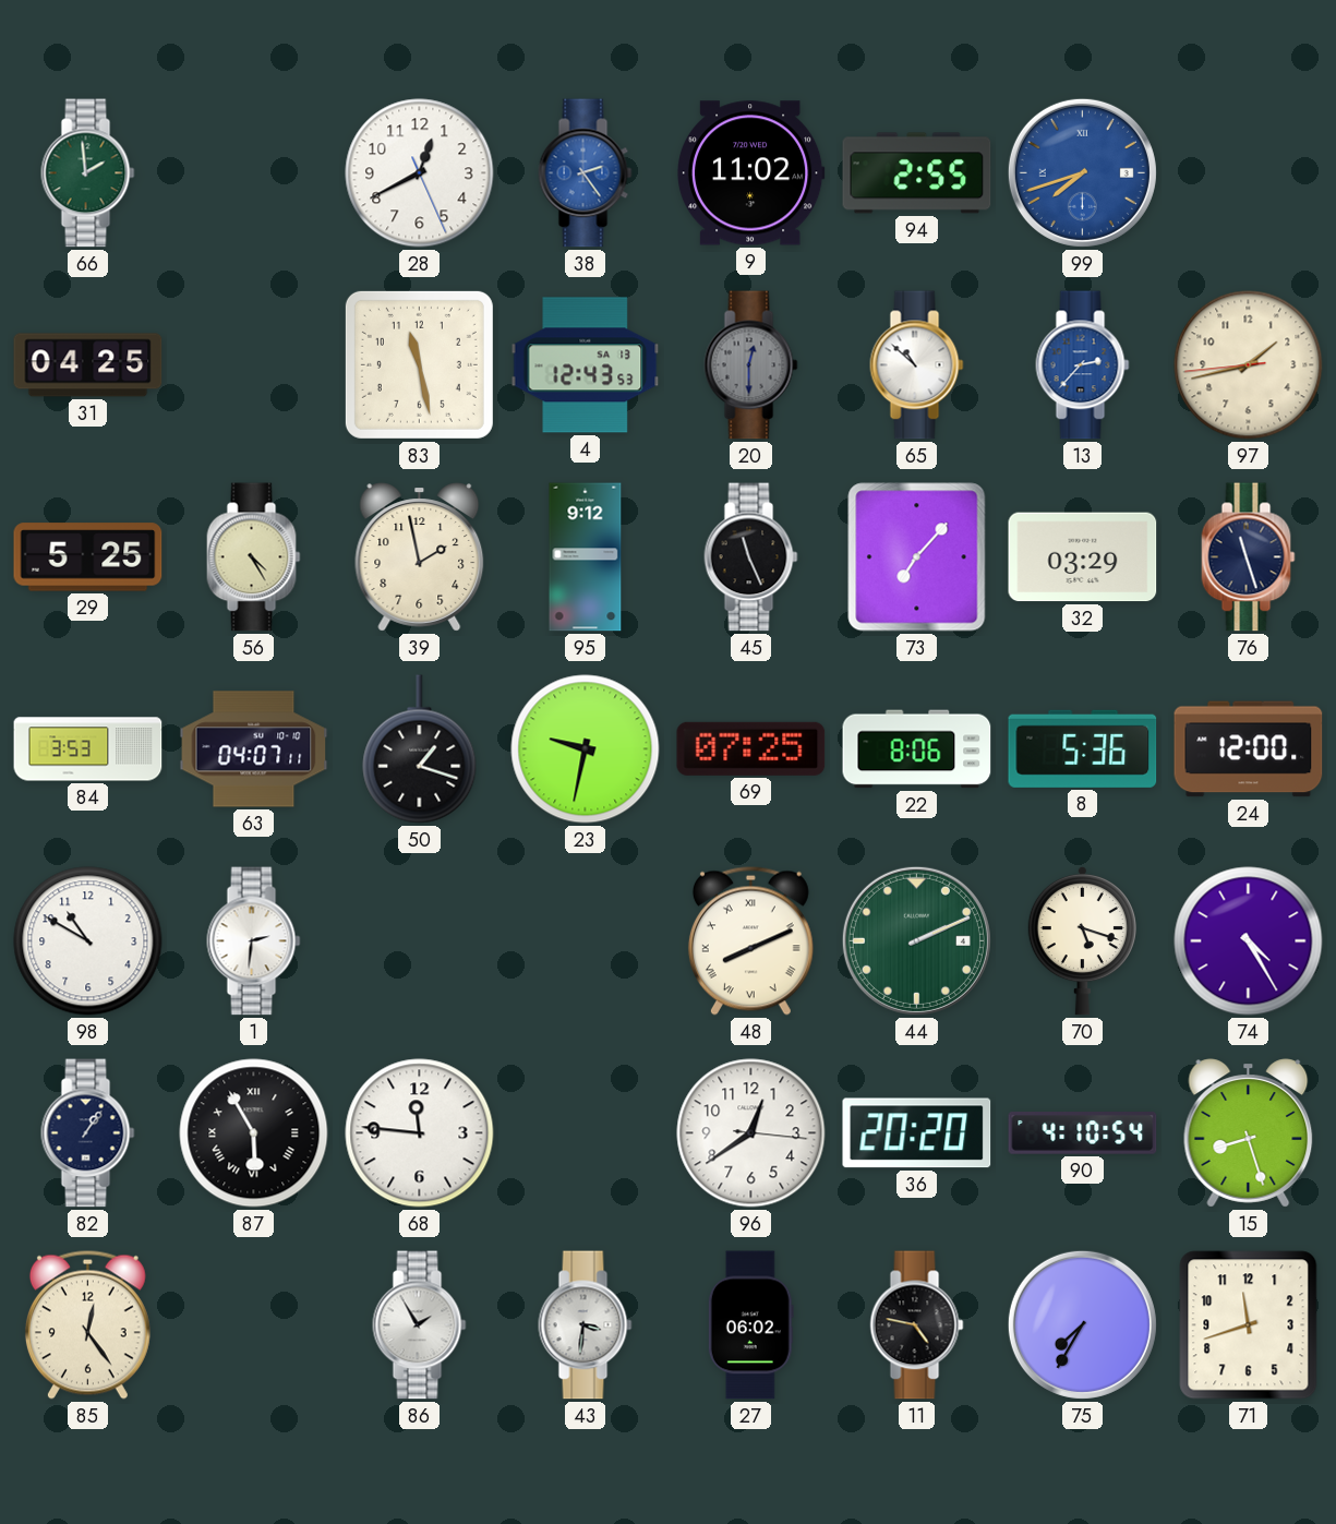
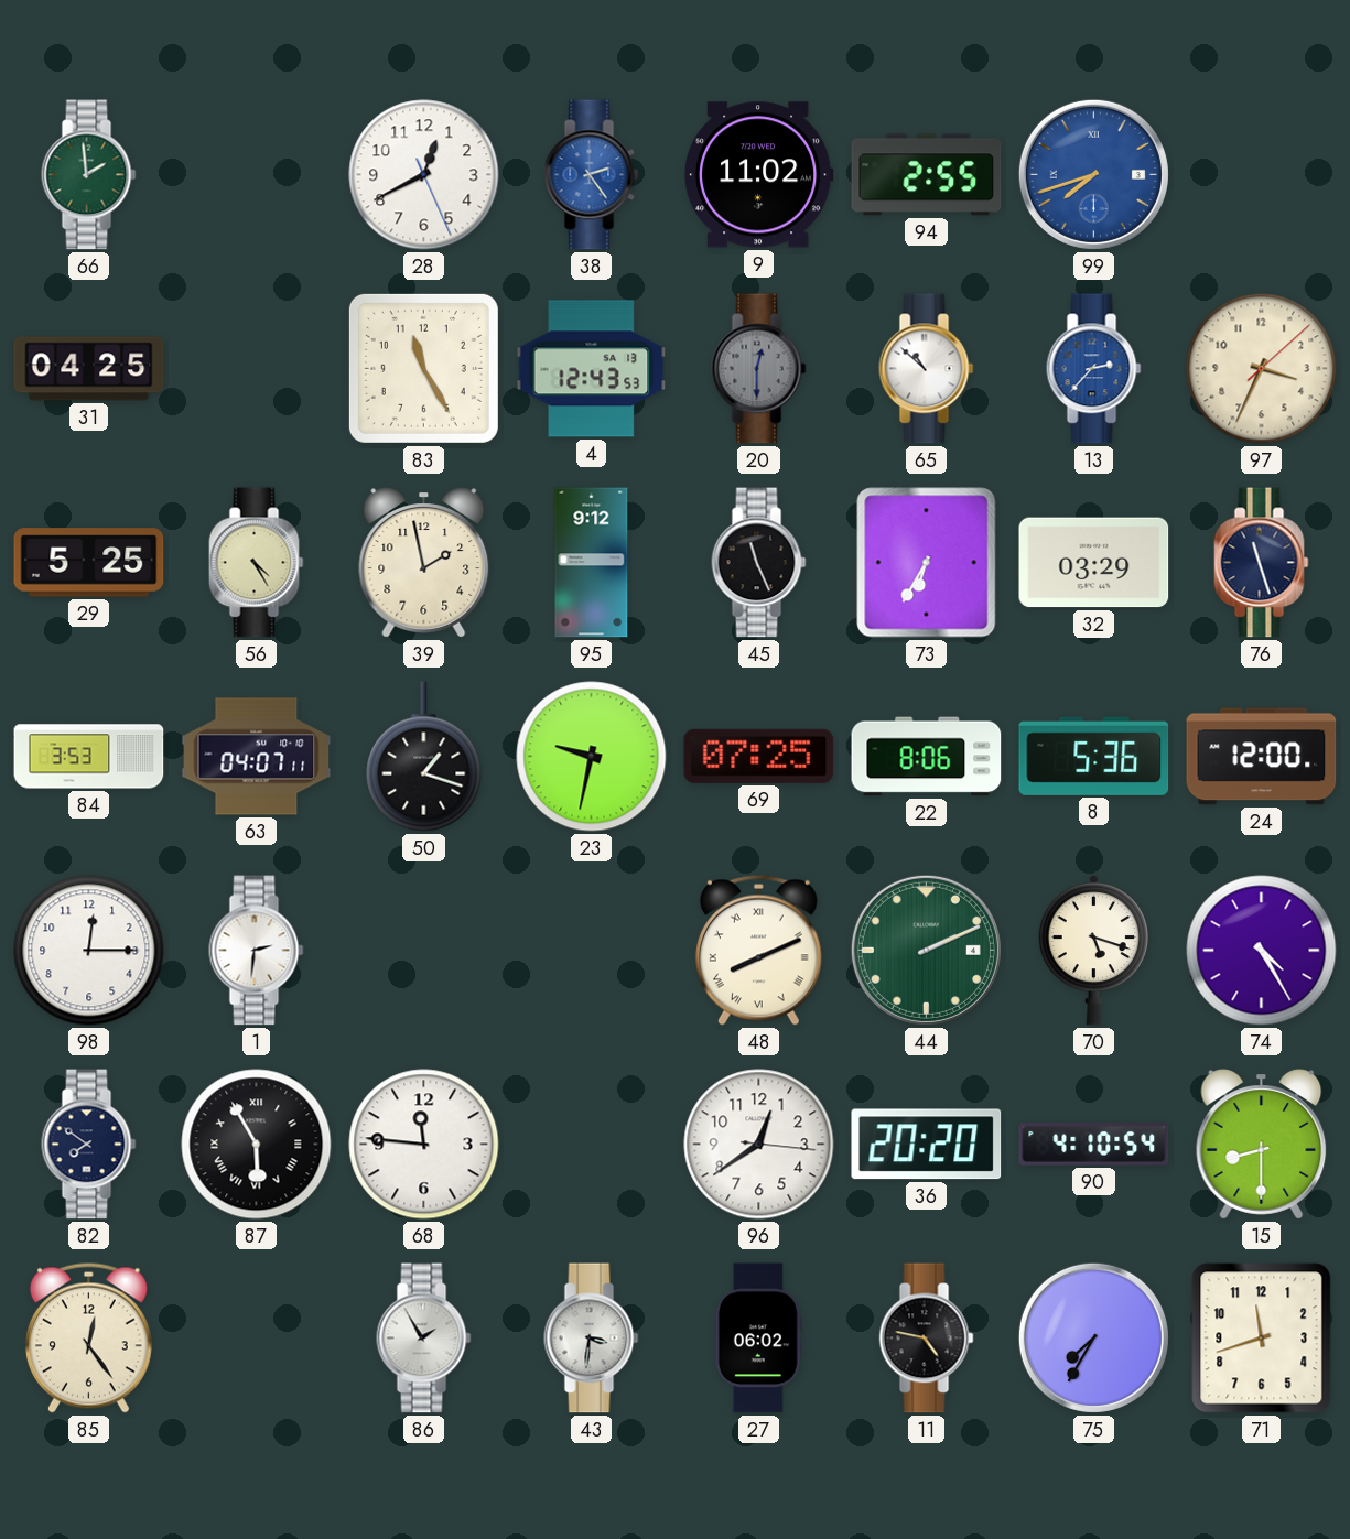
83: 11:28 -> 11:25
97: 1:42 -> 3:34
73: 7:07 -> 6:35
98: 10:50 -> 12:15
82: 1:06 -> 7:51
15: 8:27 -> 8:30
